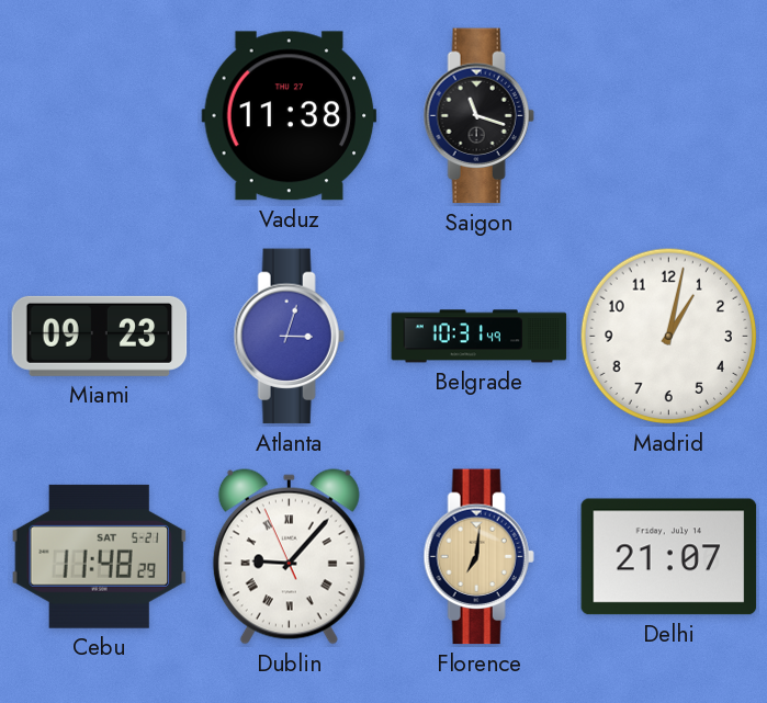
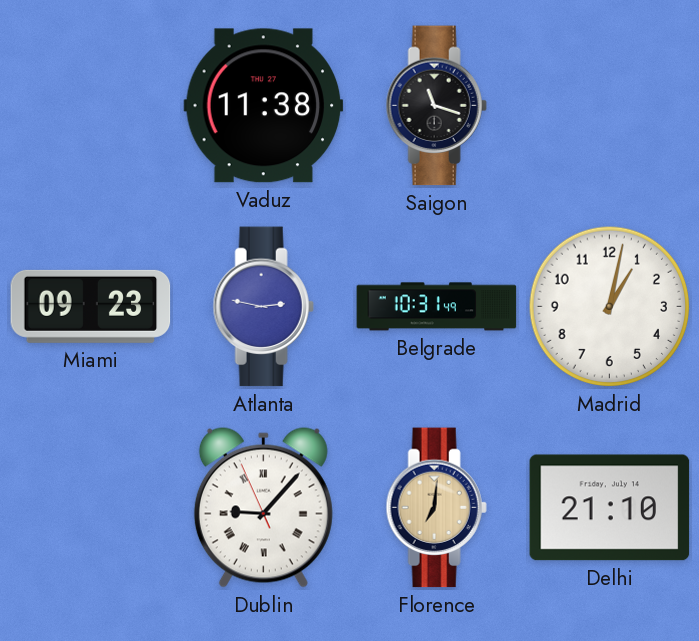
Atlanta: 3:03 -> 2:47
Cebu: 11:48 -> none
Delhi: 21:07 -> 21:10
